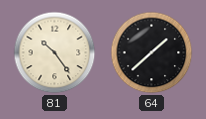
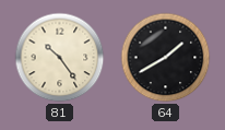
64: 1:38 -> 1:40
